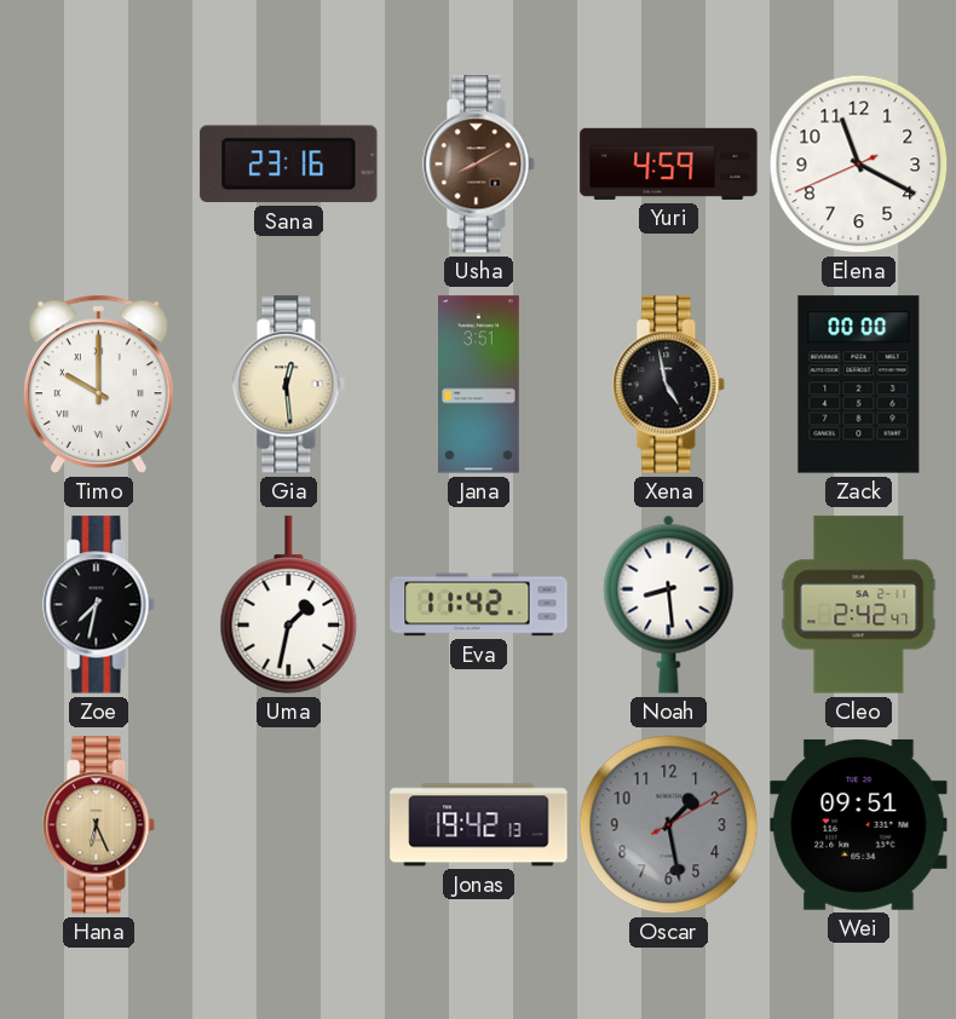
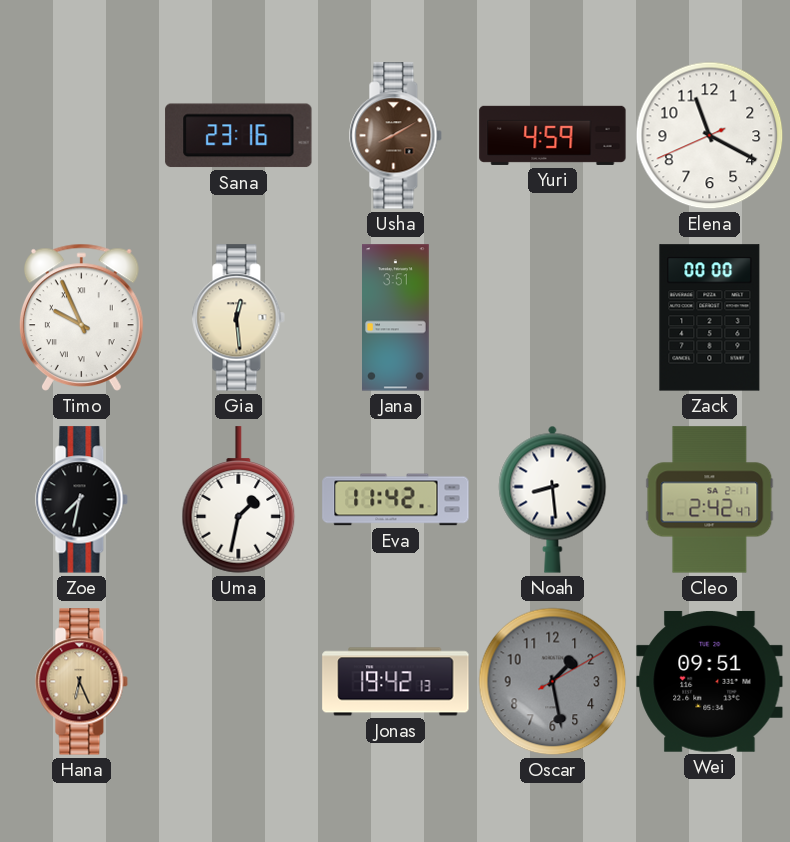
Timo: 10:00 -> 9:56
Xena: 4:58 -> none
